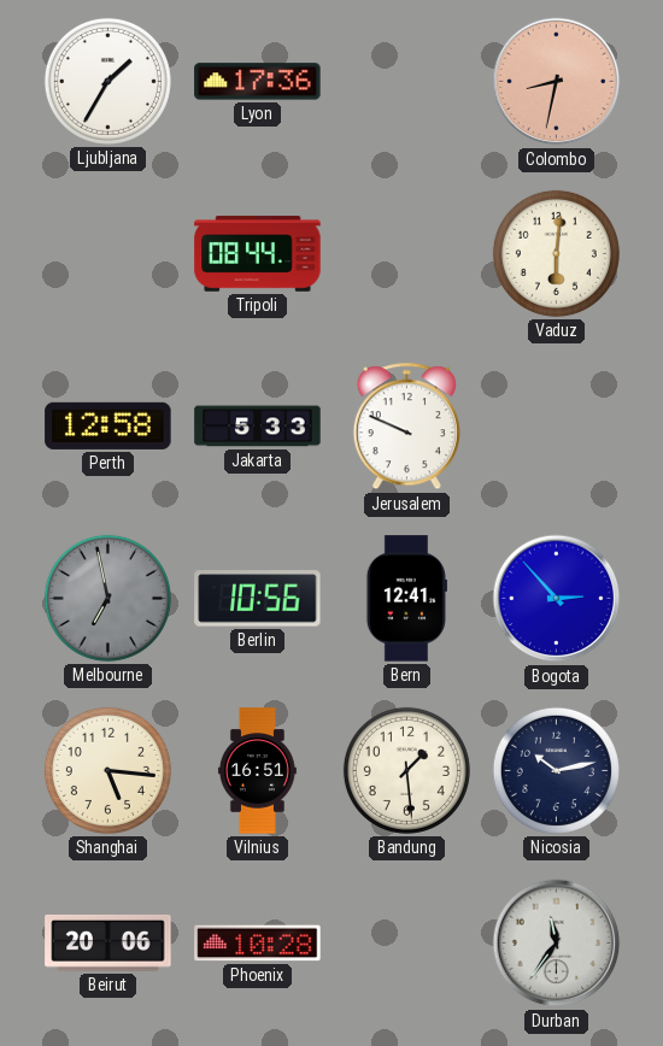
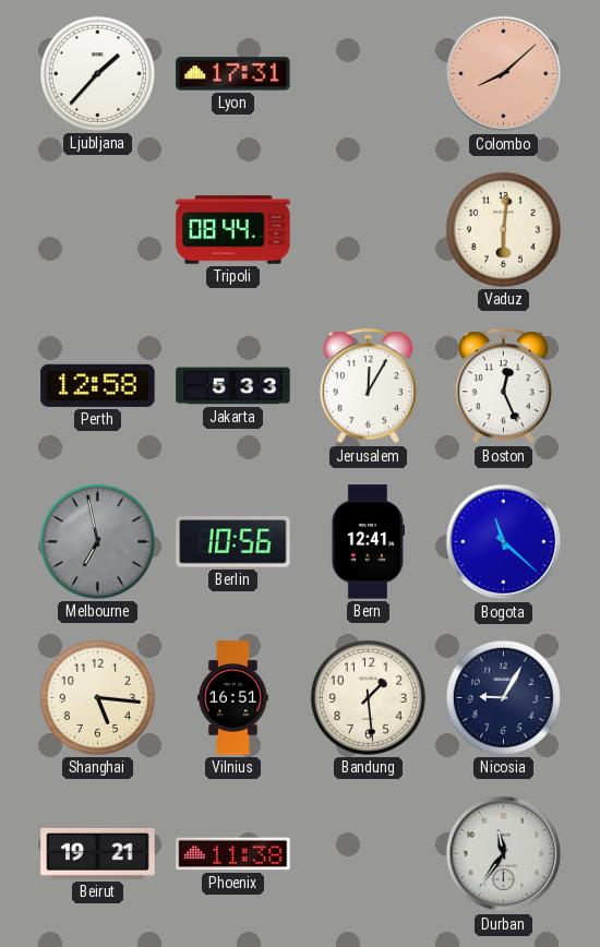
Ljubljana: 1:35 -> 1:37
Lyon: 17:36 -> 17:31
Colombo: 8:32 -> 8:08
Jerusalem: 9:49 -> 12:05
Boston: none -> 12:26
Bogota: 2:53 -> 11:22
Nicosia: 10:13 -> 9:05
Beirut: 20:06 -> 19:21
Phoenix: 10:28 -> 11:38
